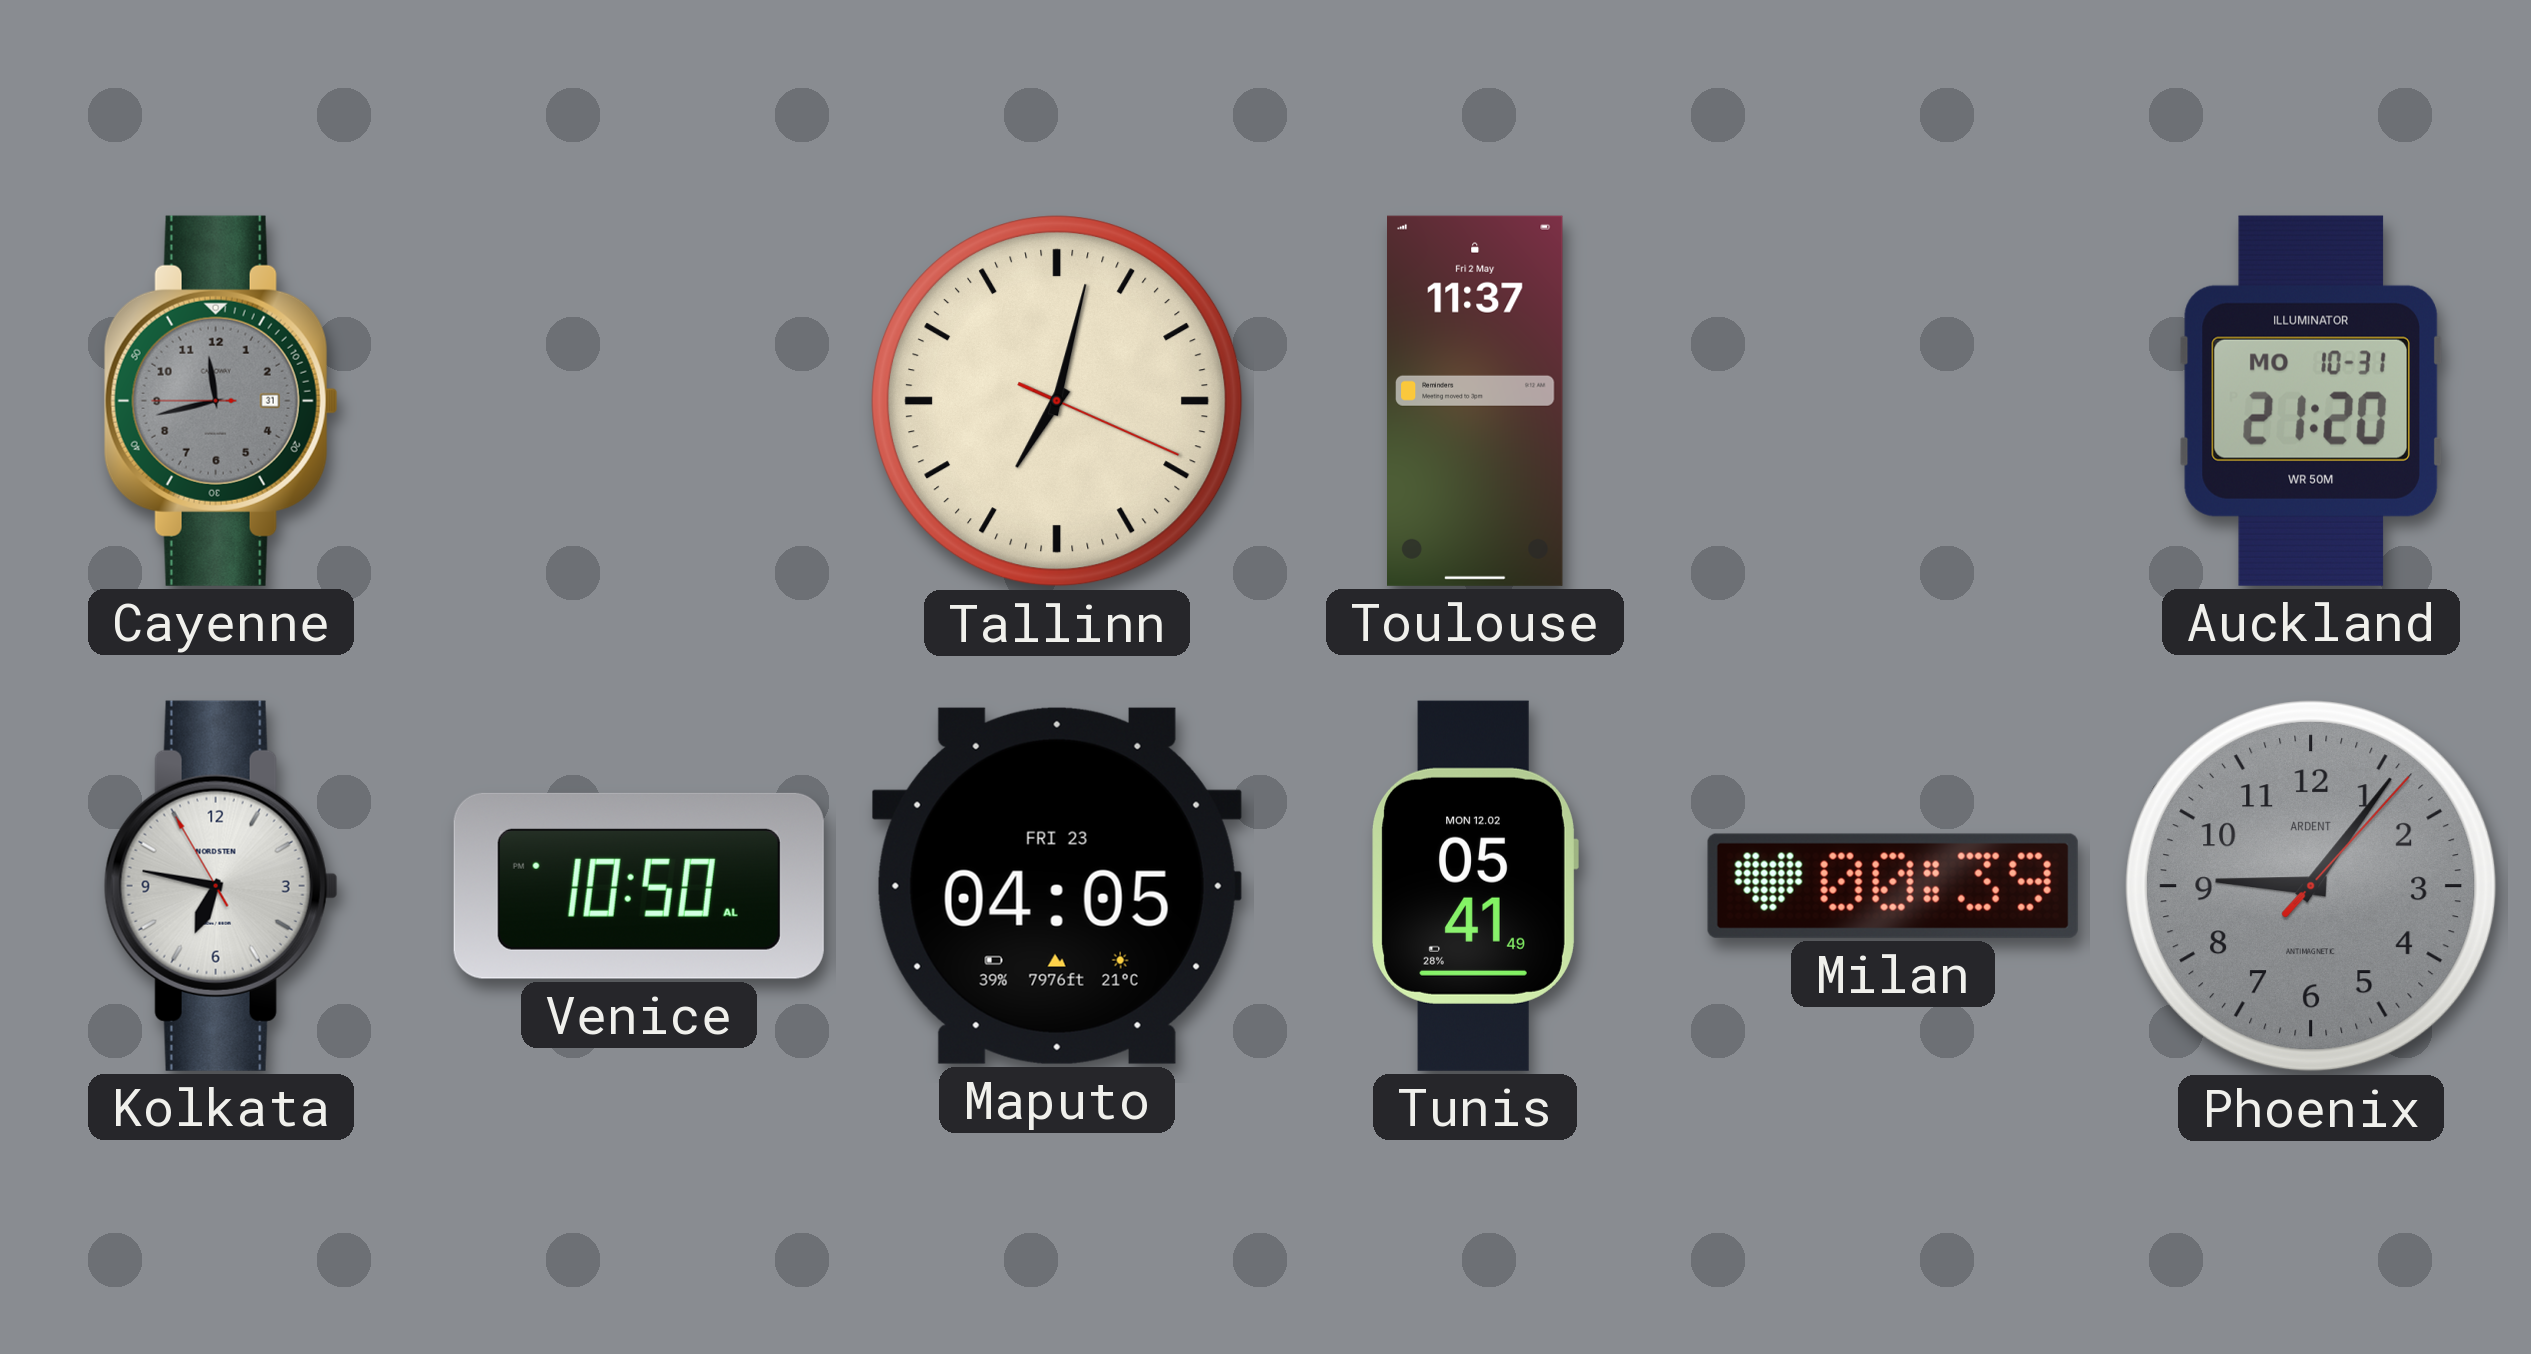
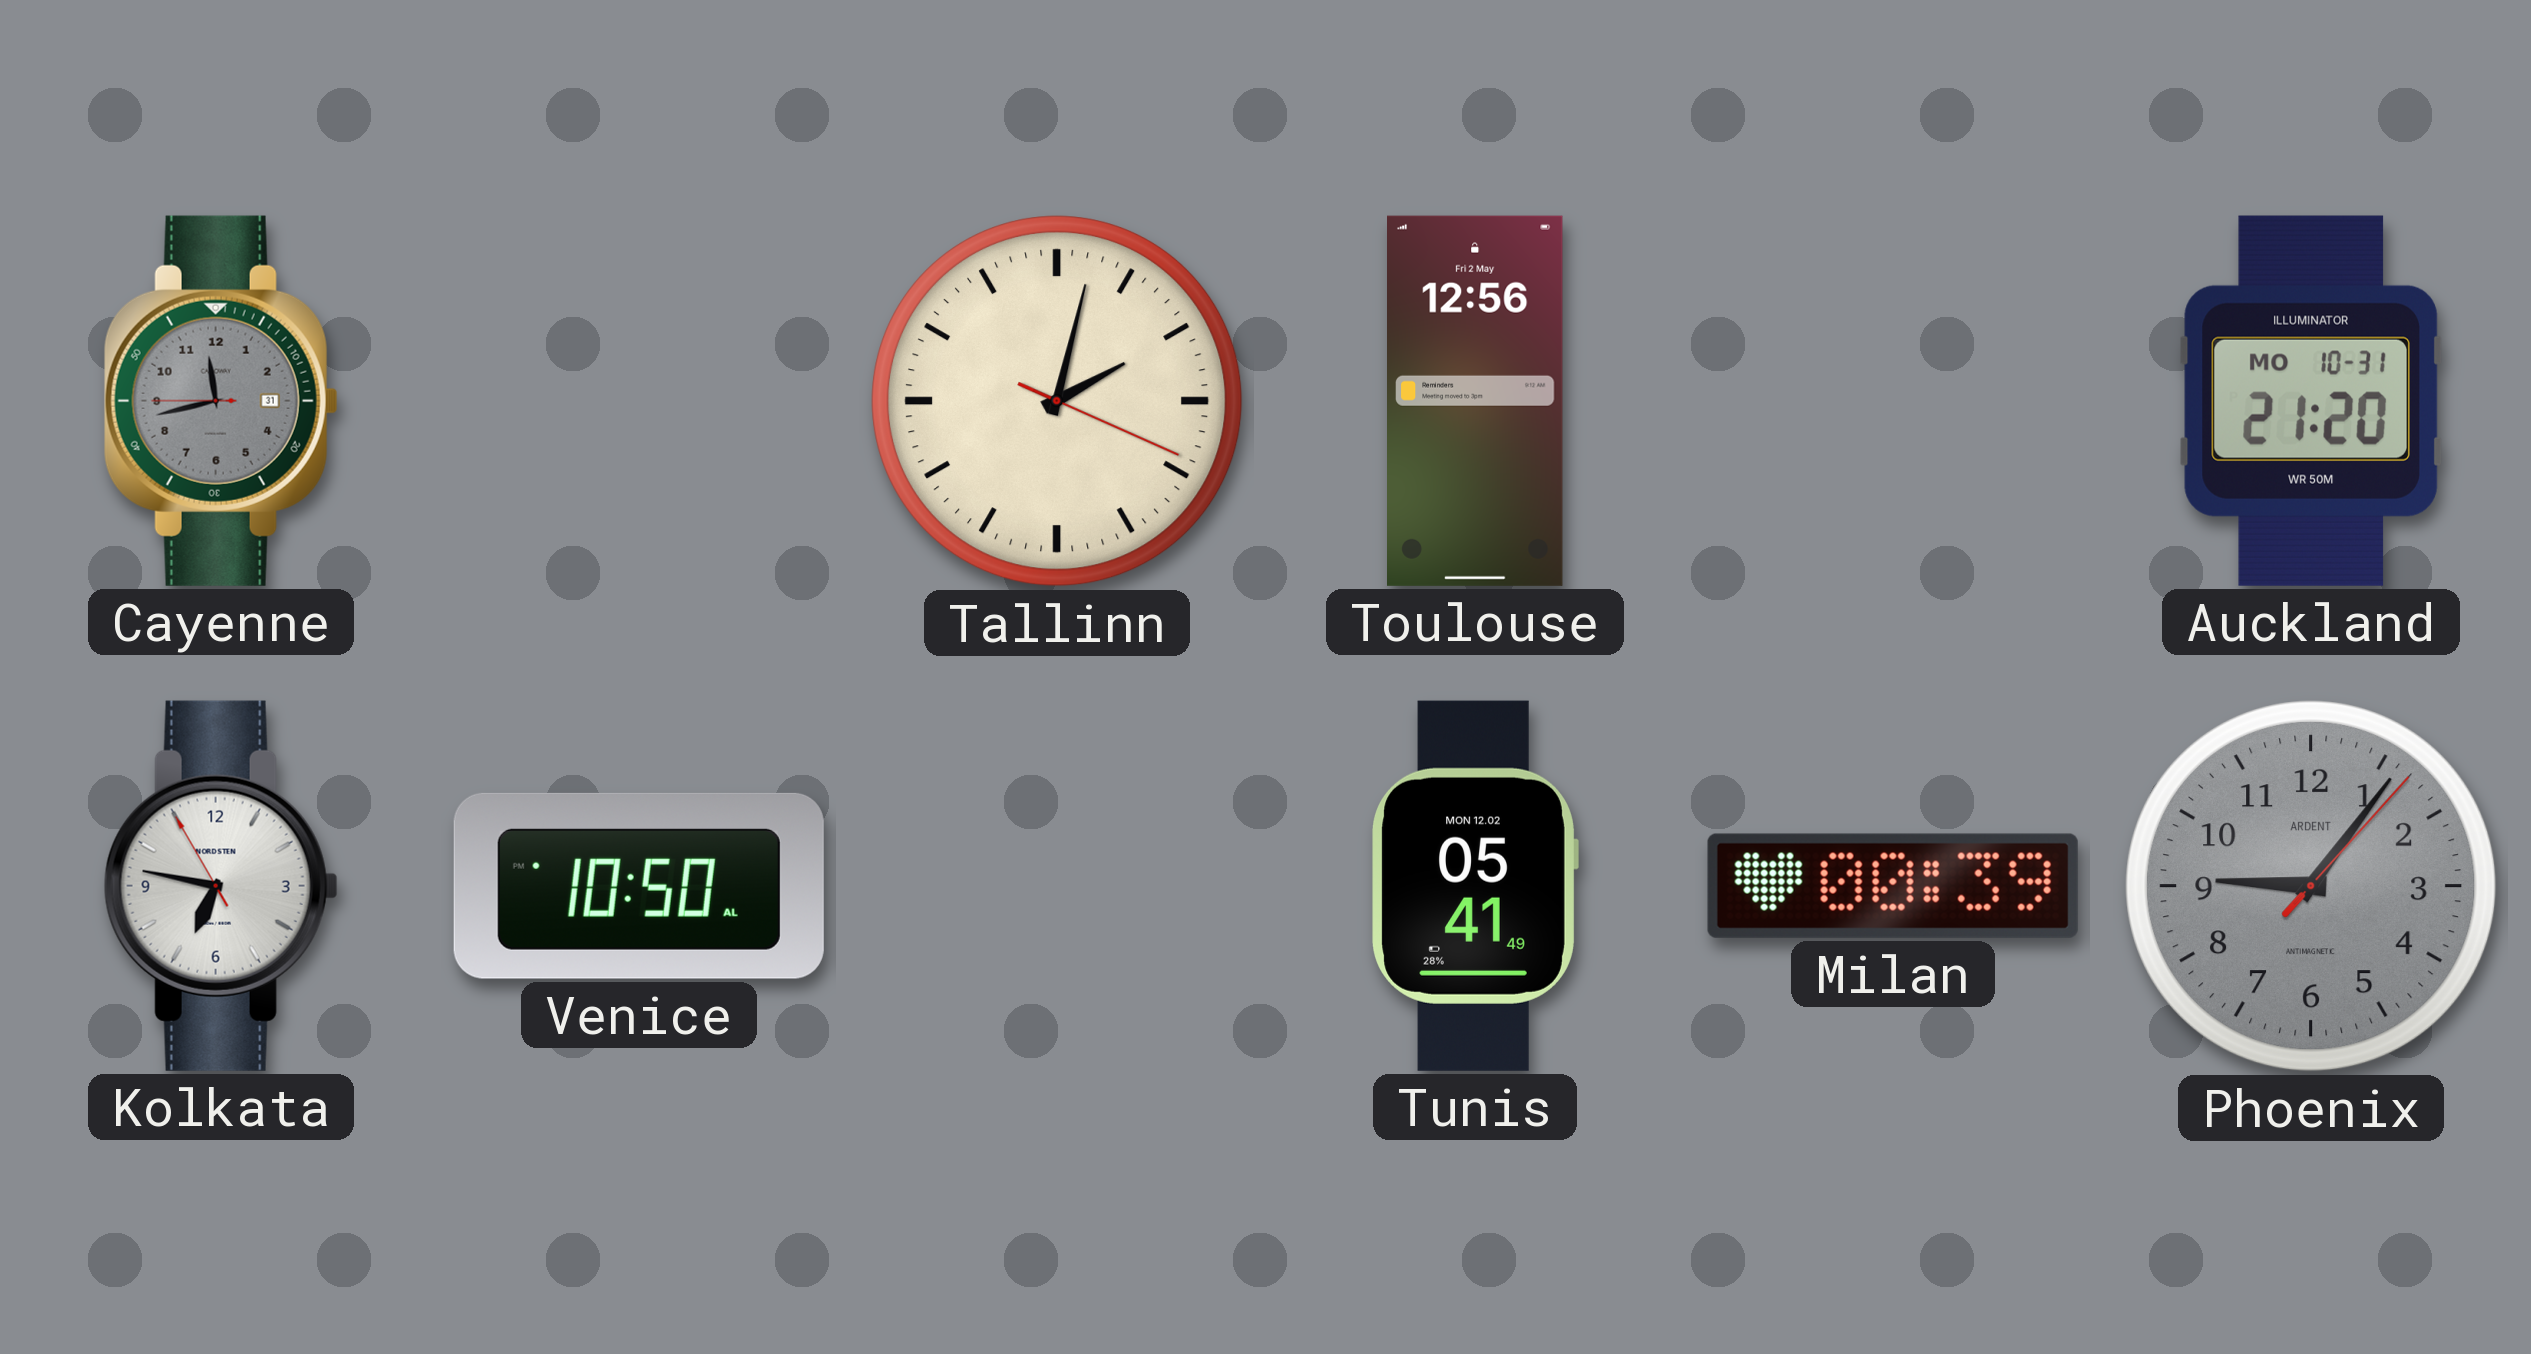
Tallinn: 7:02 -> 2:02
Toulouse: 11:37 -> 12:56
Maputo: 04:05 -> none
